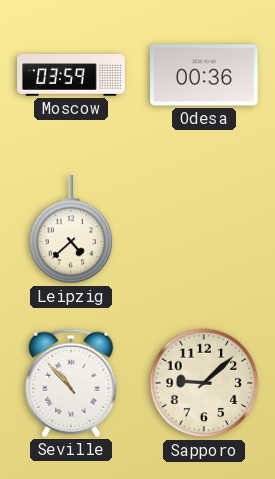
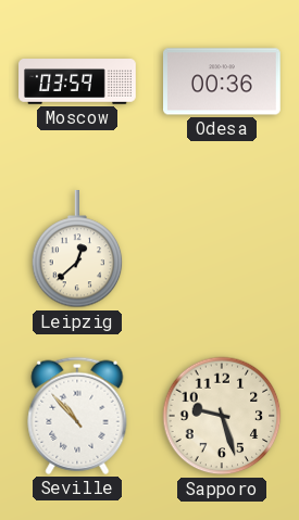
Leipzig: 4:38 -> 12:38
Sapporo: 9:08 -> 9:27
